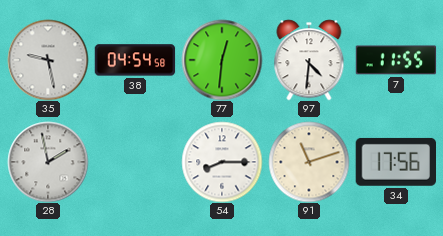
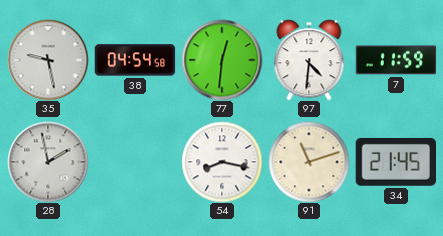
7: 11:55 -> 11:59
54: 8:15 -> 8:17
34: 17:56 -> 21:45
